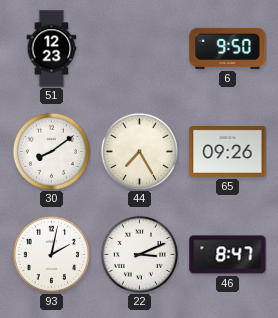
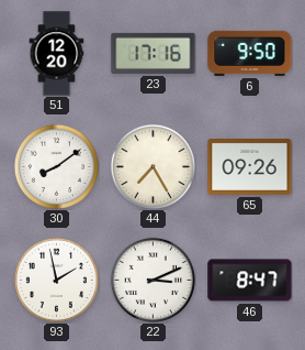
51: 12:23 -> 12:20
23: none -> 17:16
93: 2:02 -> 1:58
